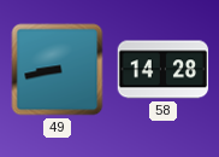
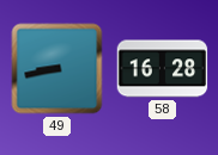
58: 14:28 -> 16:28
